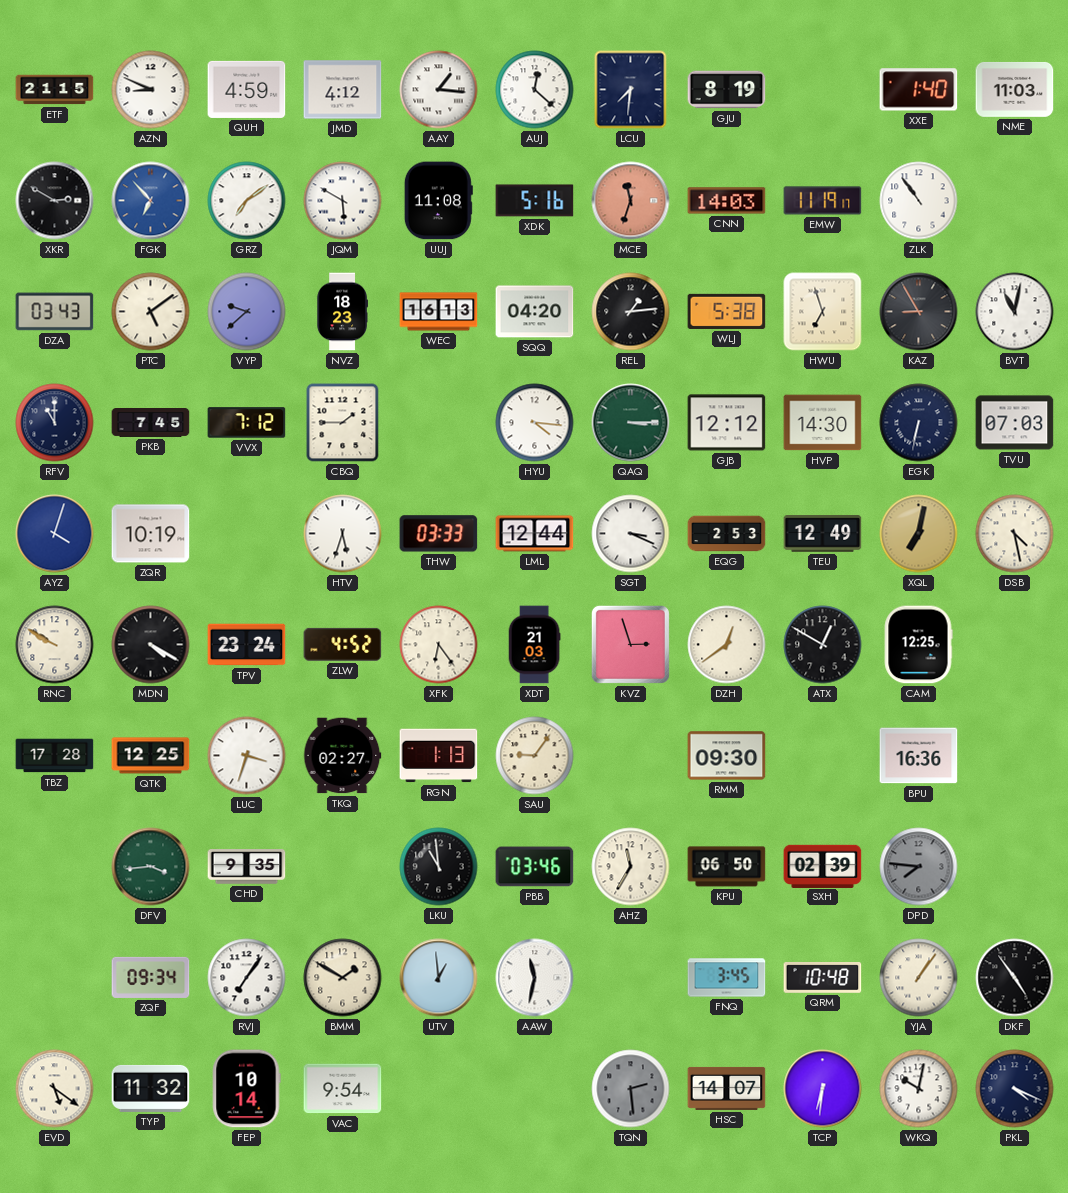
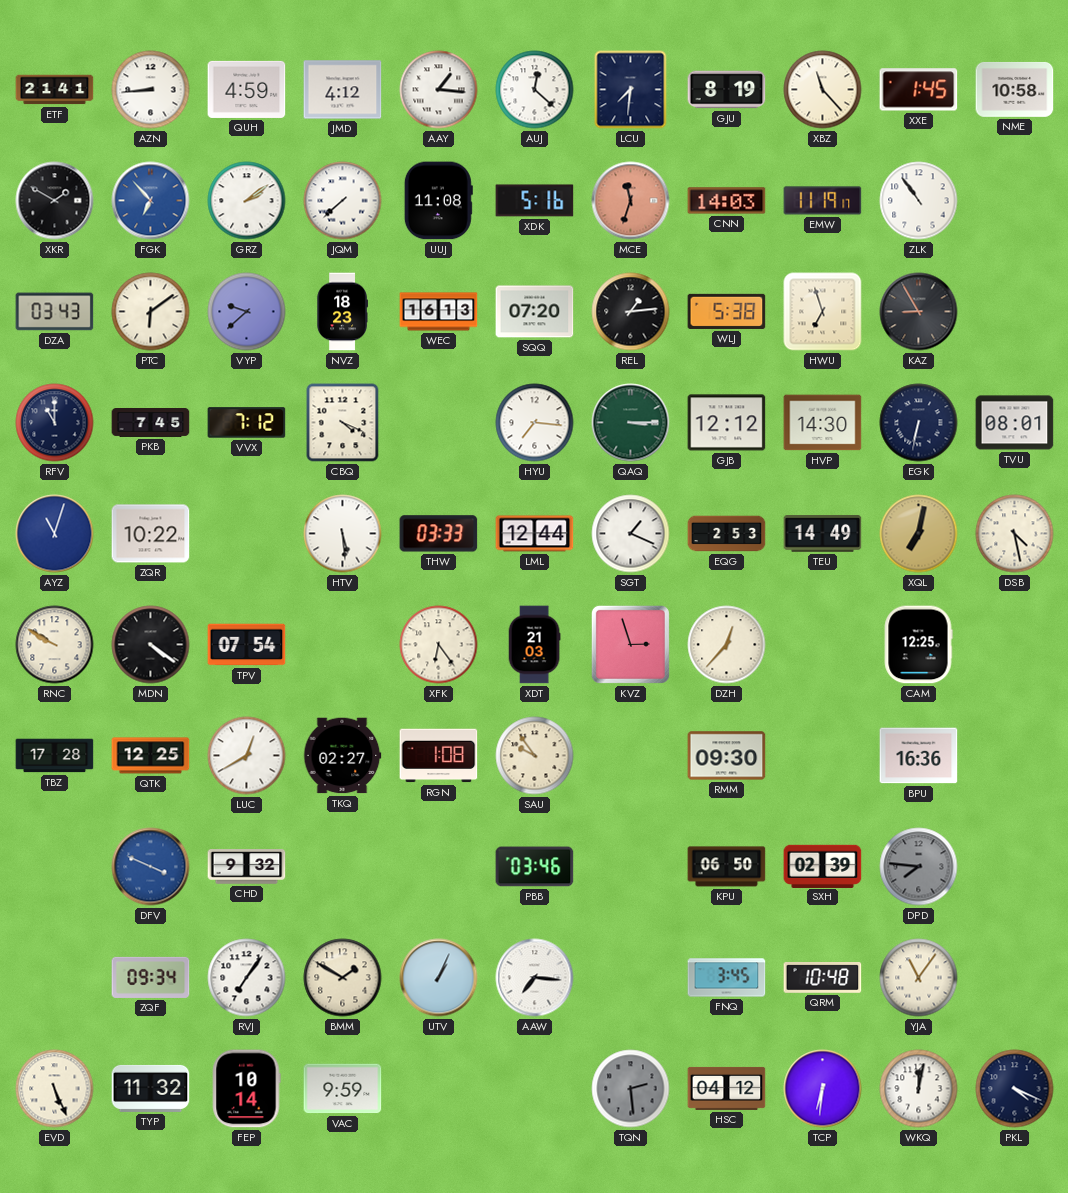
ETF: 21:15 -> 21:41
AZN: 8:49 -> 8:44
XBZ: none -> 11:23
XXE: 1:40 -> 1:45
NME: 11:03 -> 10:58
XKR: 2:50 -> 1:50
GRZ: 7:09 -> 2:09
JQM: 5:50 -> 7:38
PTC: 5:09 -> 6:09
SQQ: 04:20 -> 07:20
BVT: 11:02 -> none
CBQ: 1:45 -> 4:19
HYU: 4:16 -> 7:16
TVU: 07:03 -> 08:01
AYZ: 4:03 -> 11:03
ZQR: 10:19 -> 10:22
HTV: 5:33 -> 5:29
SGT: 3:19 -> 1:19
TEU: 12:49 -> 14:49
MDN: 4:20 -> 4:21
TPV: 23:24 -> 07:54
ZLW: 4:52 -> none
DZH: 12:39 -> 12:37
ATX: 12:50 -> none
LUC: 3:33 -> 12:40
RGN: 1:13 -> 1:08
SAU: 9:06 -> 9:54
DFV: 3:44 -> 3:49
DFV dial: green -> blue
CHD: 9:35 -> 9:32
LKU: 10:59 -> none
AHZ: 11:35 -> none
UTV: 12:59 -> 1:04
AAW: 11:32 -> 7:16
YJA: 1:06 -> 11:06
DKF: 4:54 -> none
EVD: 5:21 -> 5:26
VAC: 9:54 -> 9:59
HSC: 14:07 -> 04:12
WKQ: 10:02 -> 12:02
